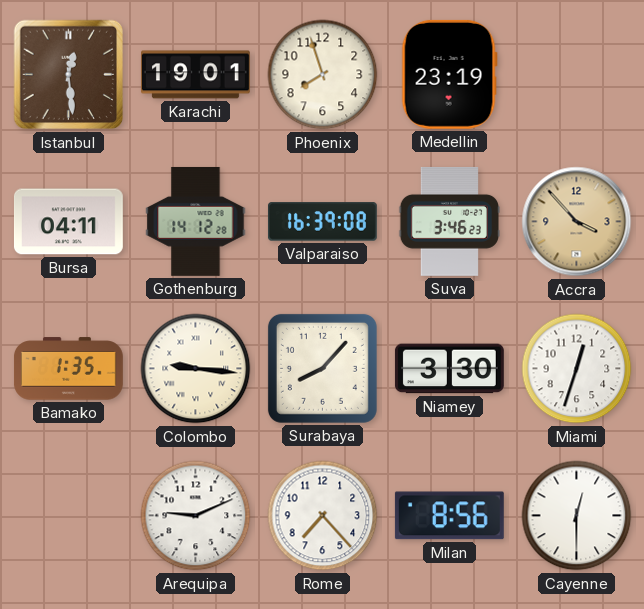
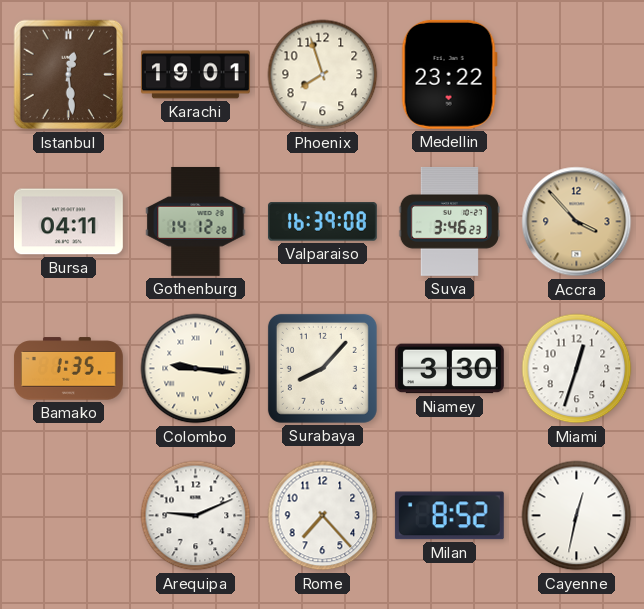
Medellin: 23:19 -> 23:22
Milan: 8:56 -> 8:52
Cayenne: 12:30 -> 12:32
